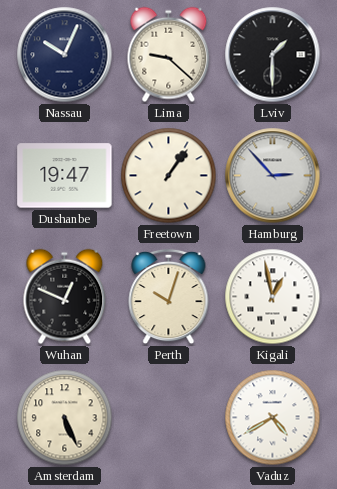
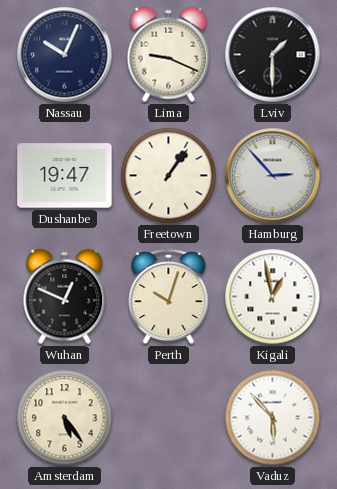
Lima: 9:22 -> 9:19
Amsterdam: 5:26 -> 5:24
Vaduz: 4:40 -> 5:53
